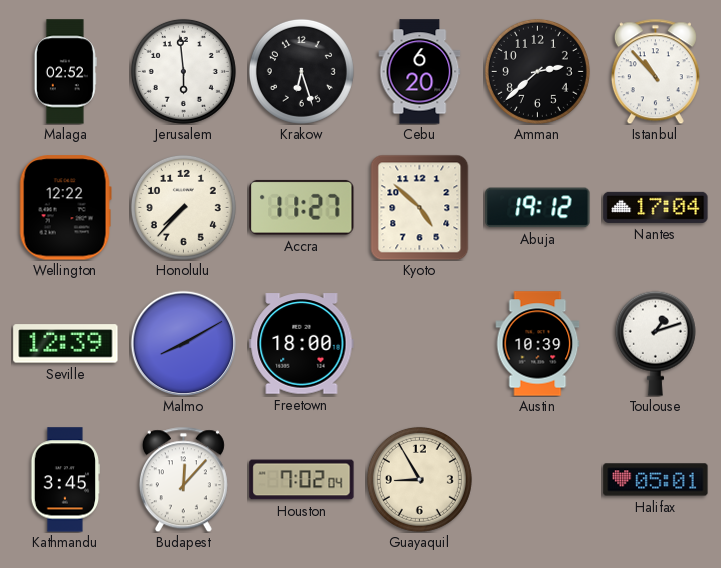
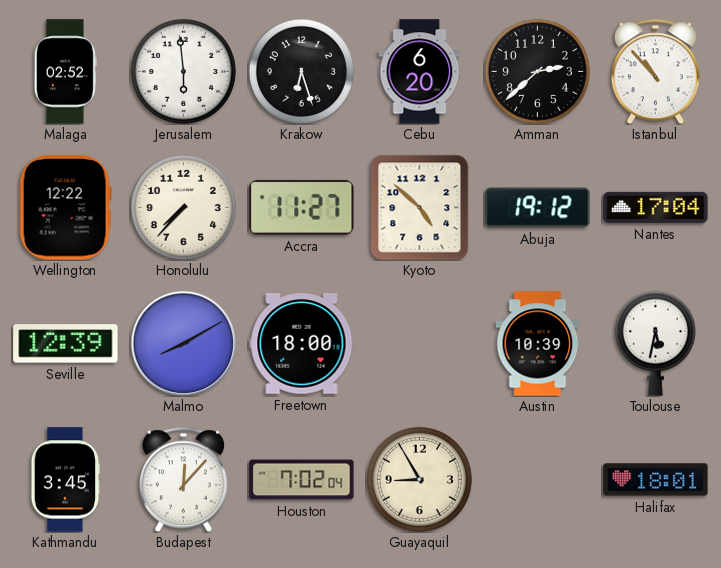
Toulouse: 1:12 -> 5:32
Halifax: 05:01 -> 18:01
